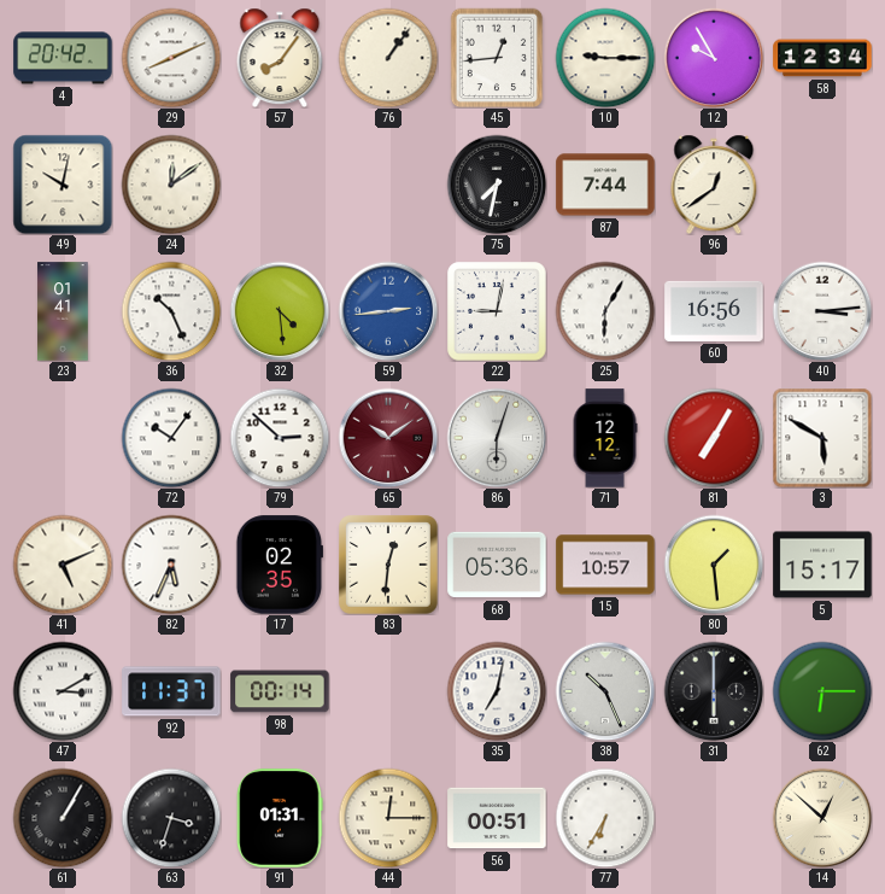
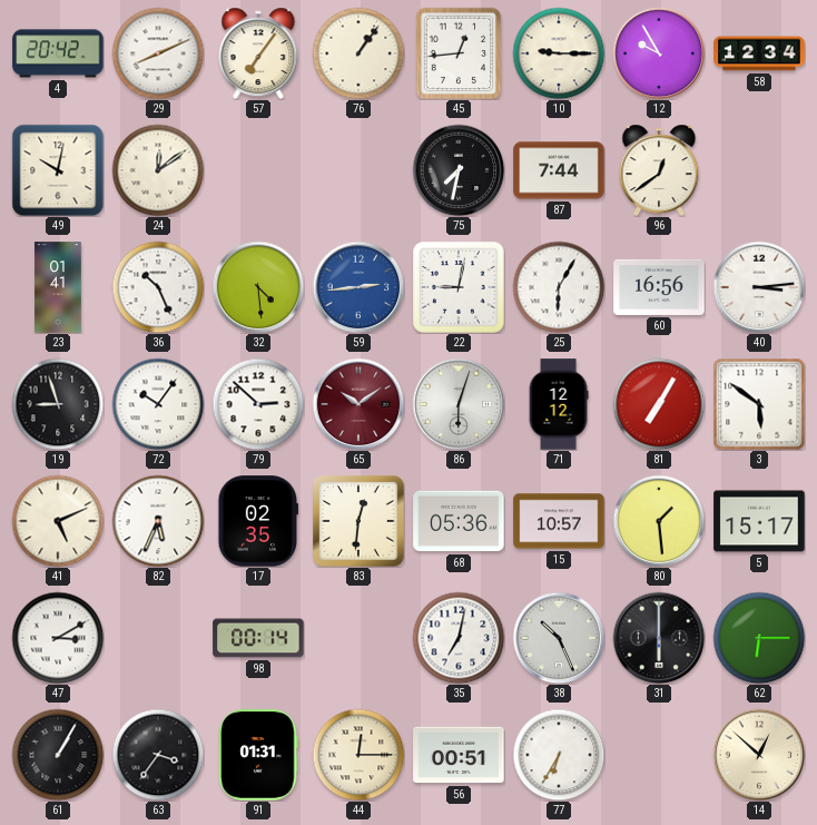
57: 8:06 -> 7:06
19: none -> 8:57
3: 5:50 -> 5:51
92: 11:37 -> none
63: 3:33 -> 3:36
